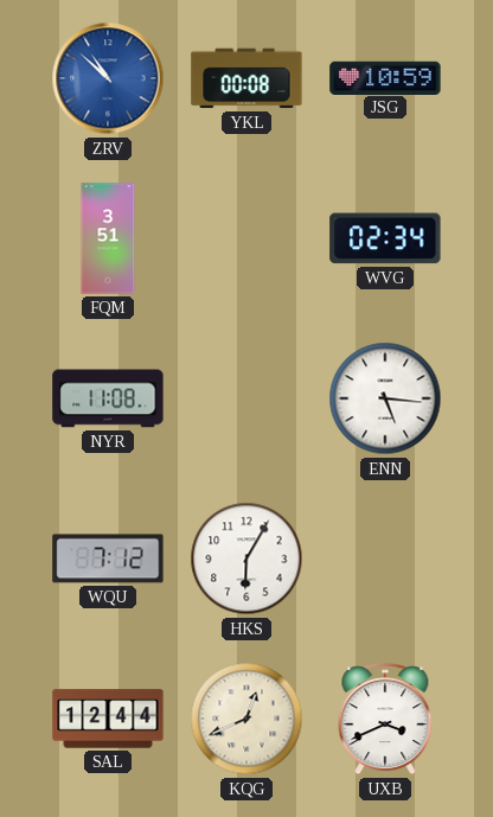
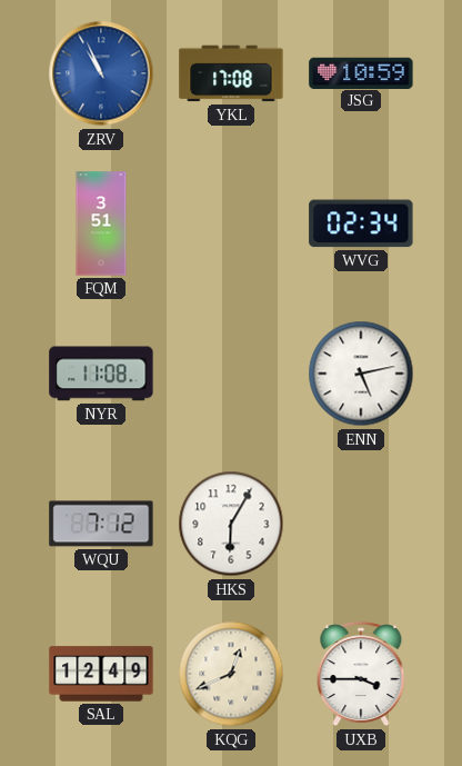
ZRV: 10:52 -> 10:56
YKL: 00:08 -> 17:08
ENN: 5:16 -> 5:13
SAL: 12:44 -> 12:49
UXB: 3:41 -> 3:45
